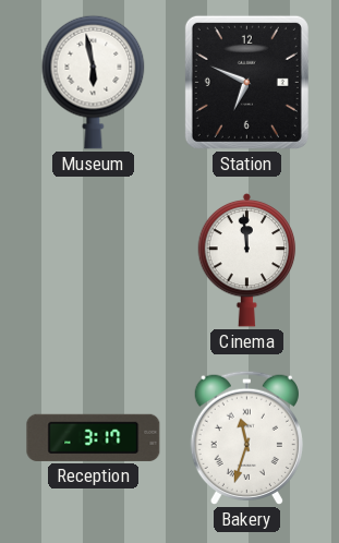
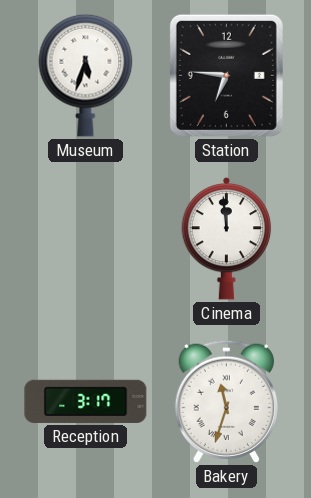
Museum: 5:58 -> 5:33
Station: 6:49 -> 6:46
